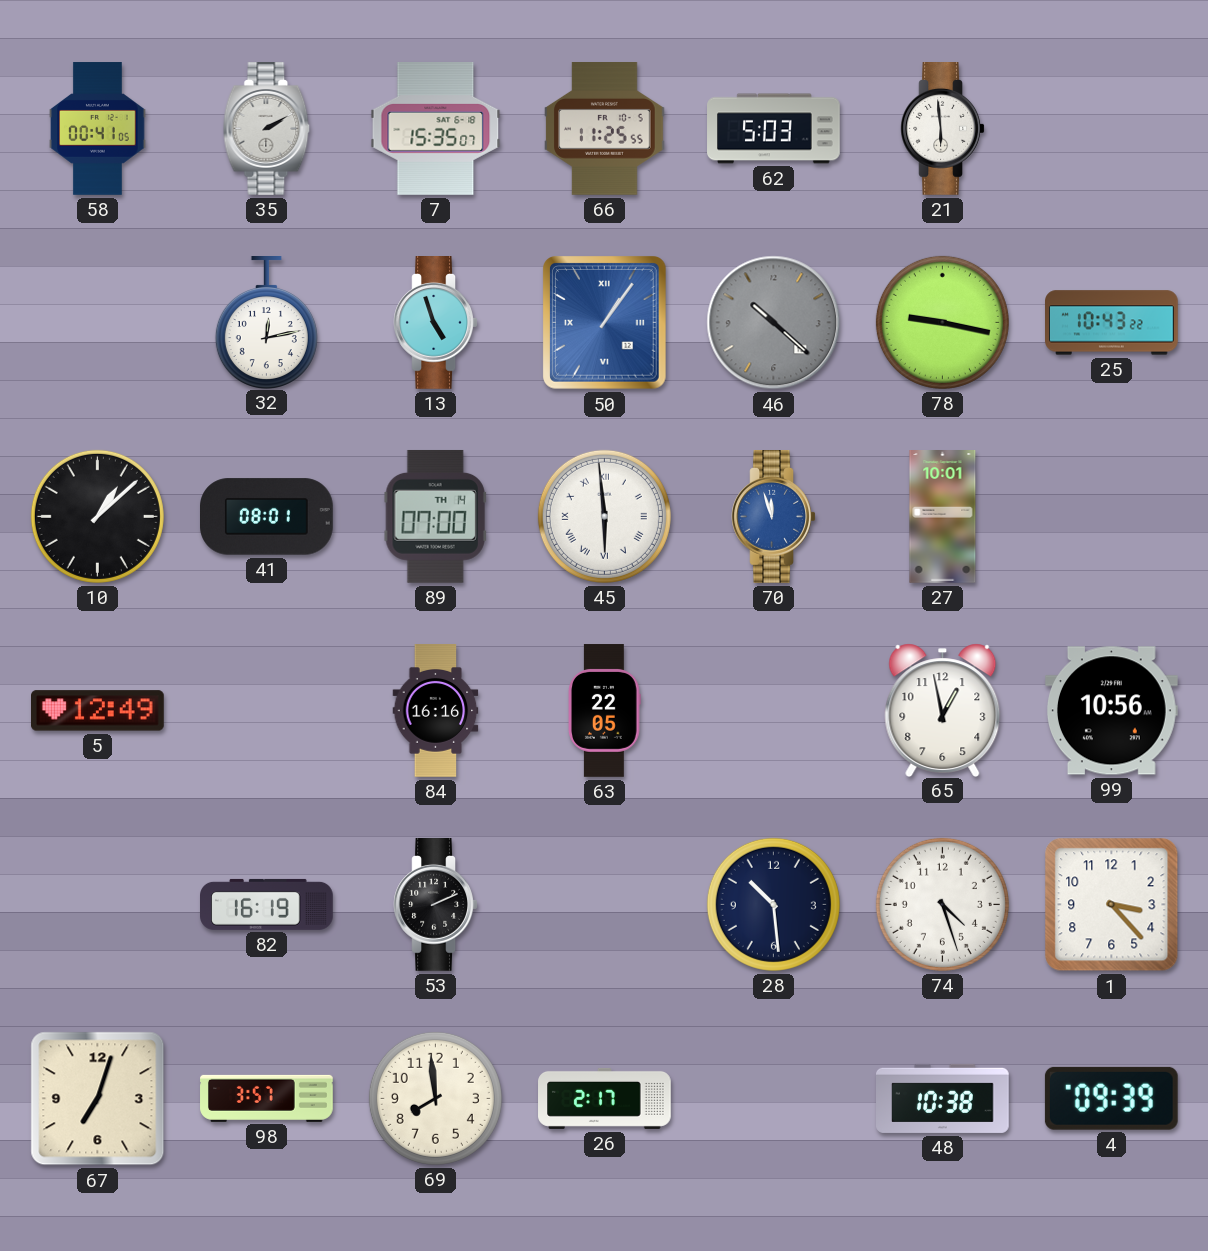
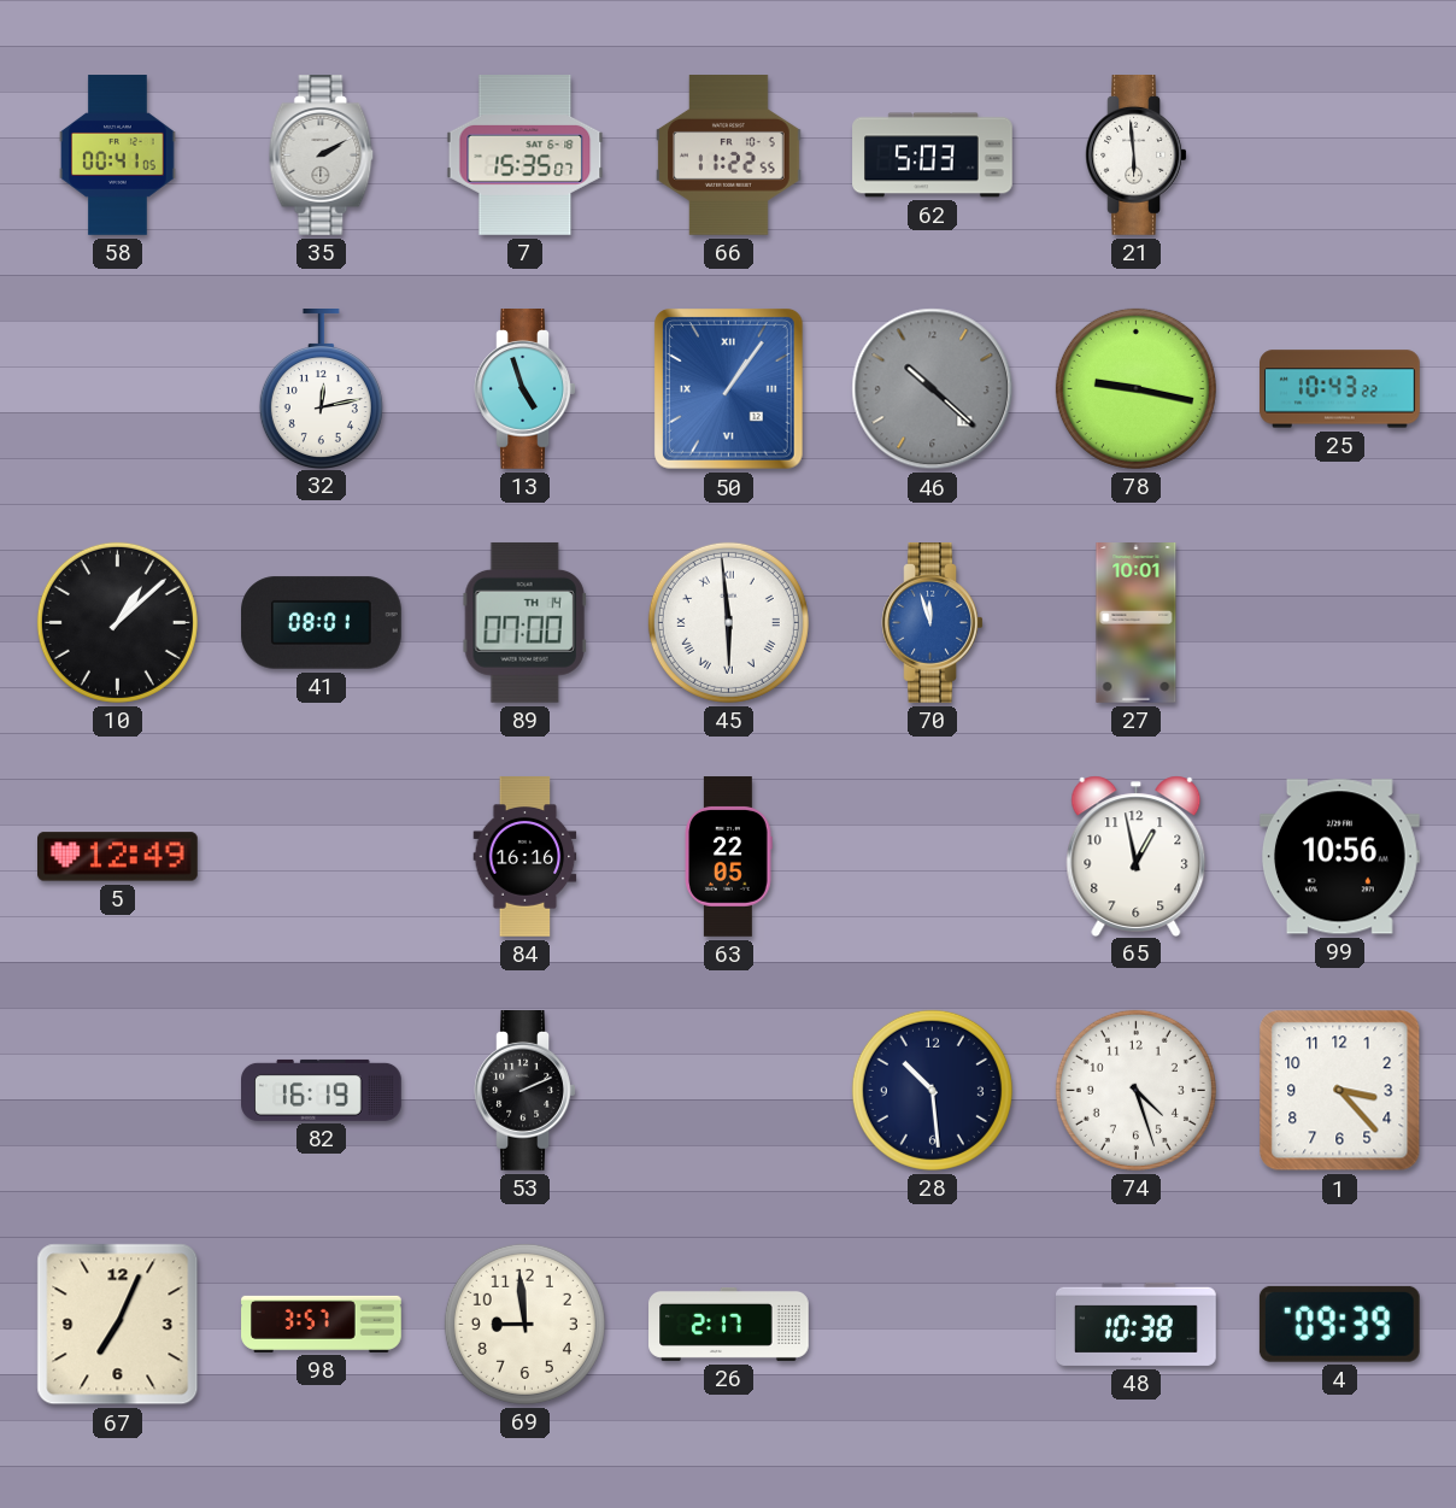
66: 11:25 -> 11:22
67: 7:03 -> 7:04
69: 7:59 -> 8:59
